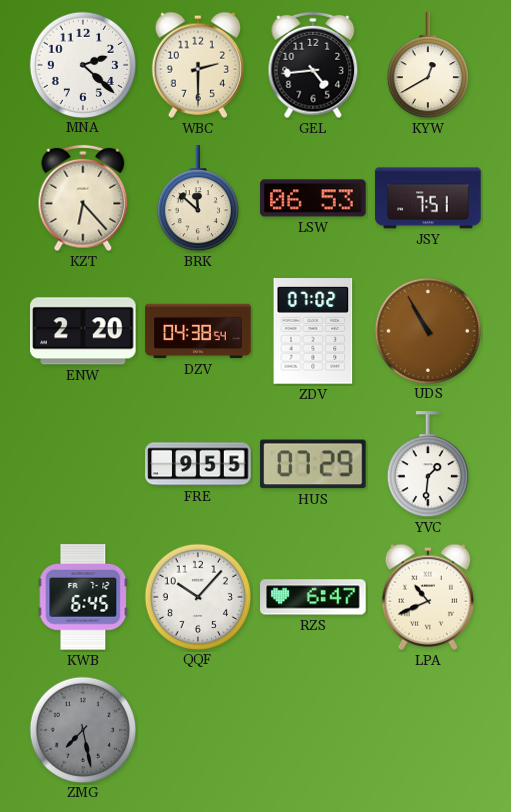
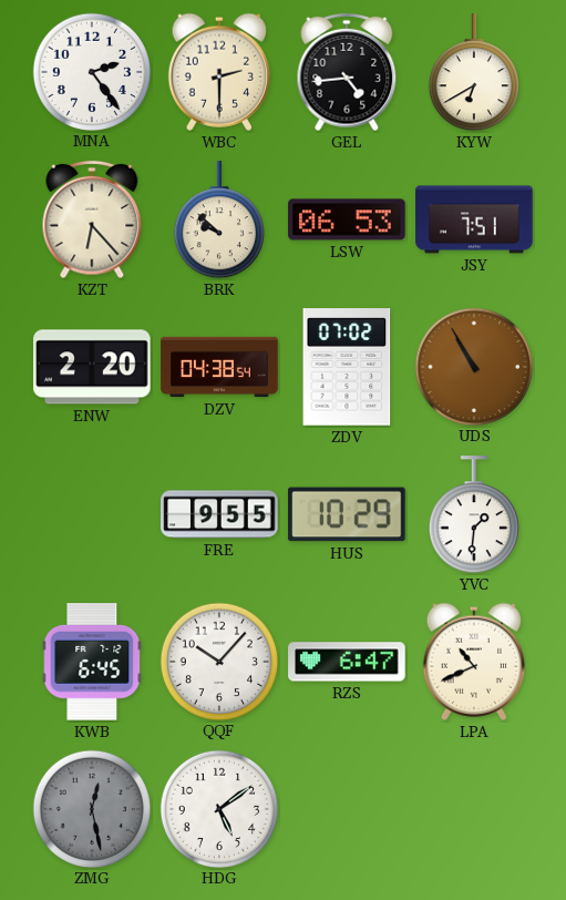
MNA: 2:22 -> 2:24
KYW: 12:40 -> 6:40
BRK: 11:52 -> 9:52
HUS: 07:29 -> 10:29
ZMG: 7:28 -> 12:28
HDG: none -> 5:09
